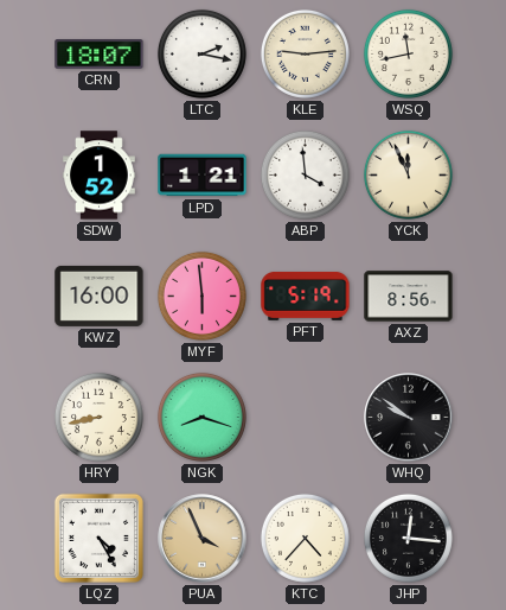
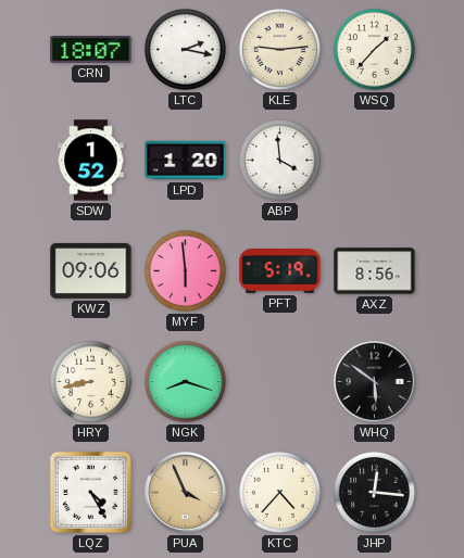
WSQ: 11:43 -> 1:37
LPD: 1:21 -> 1:20
YCK: 11:56 -> none
KWZ: 16:00 -> 09:06
WHQ: 9:51 -> 5:51
